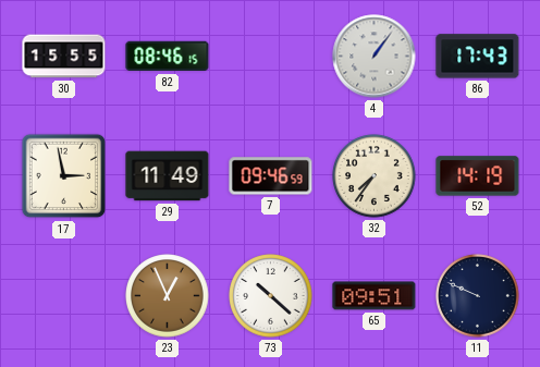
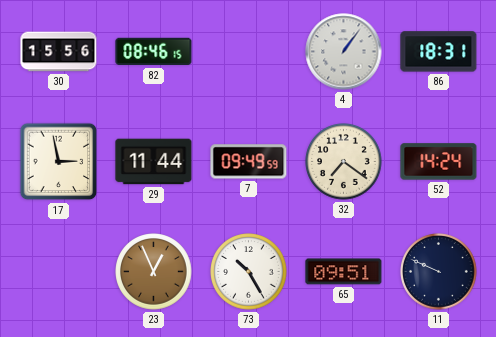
30: 15:55 -> 15:56
86: 17:43 -> 18:31
29: 11:49 -> 11:44
7: 09:46 -> 09:49
32: 7:36 -> 7:21
52: 14:19 -> 14:24
73: 10:22 -> 10:25
